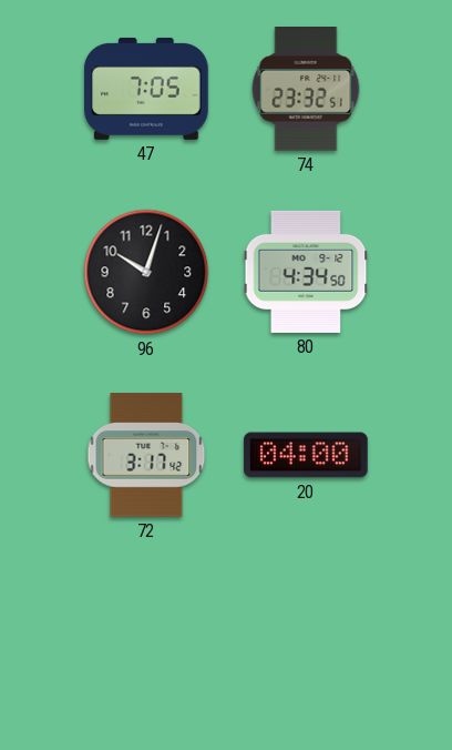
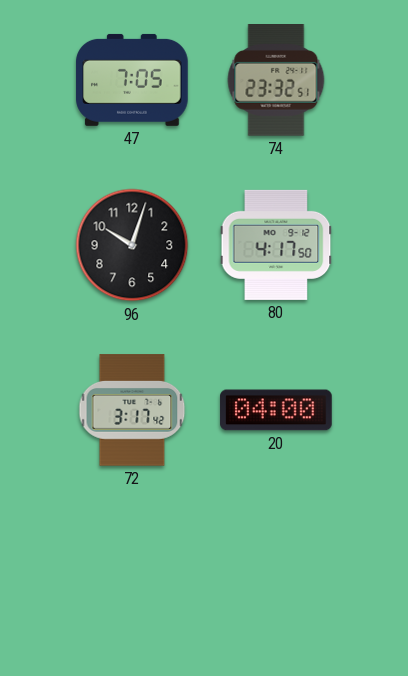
80: 4:34 -> 4:17
